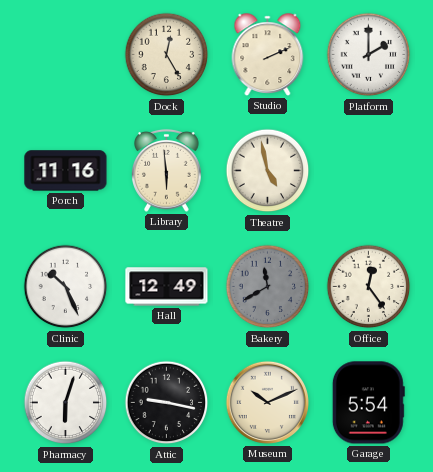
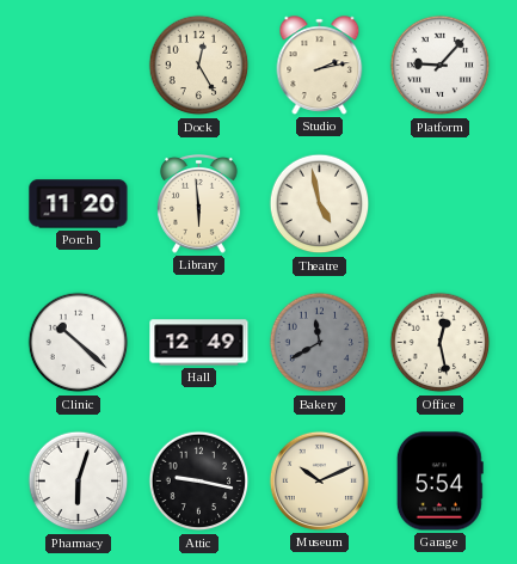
Studio: 2:11 -> 2:13
Platform: 2:00 -> 9:07
Porch: 11:16 -> 11:20
Clinic: 10:26 -> 10:22
Office: 12:24 -> 12:28
